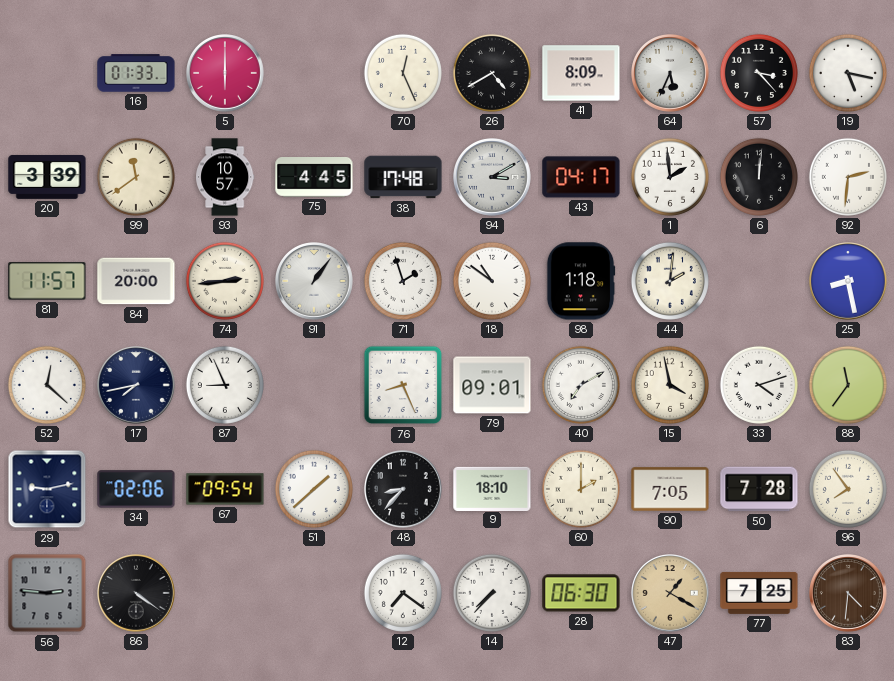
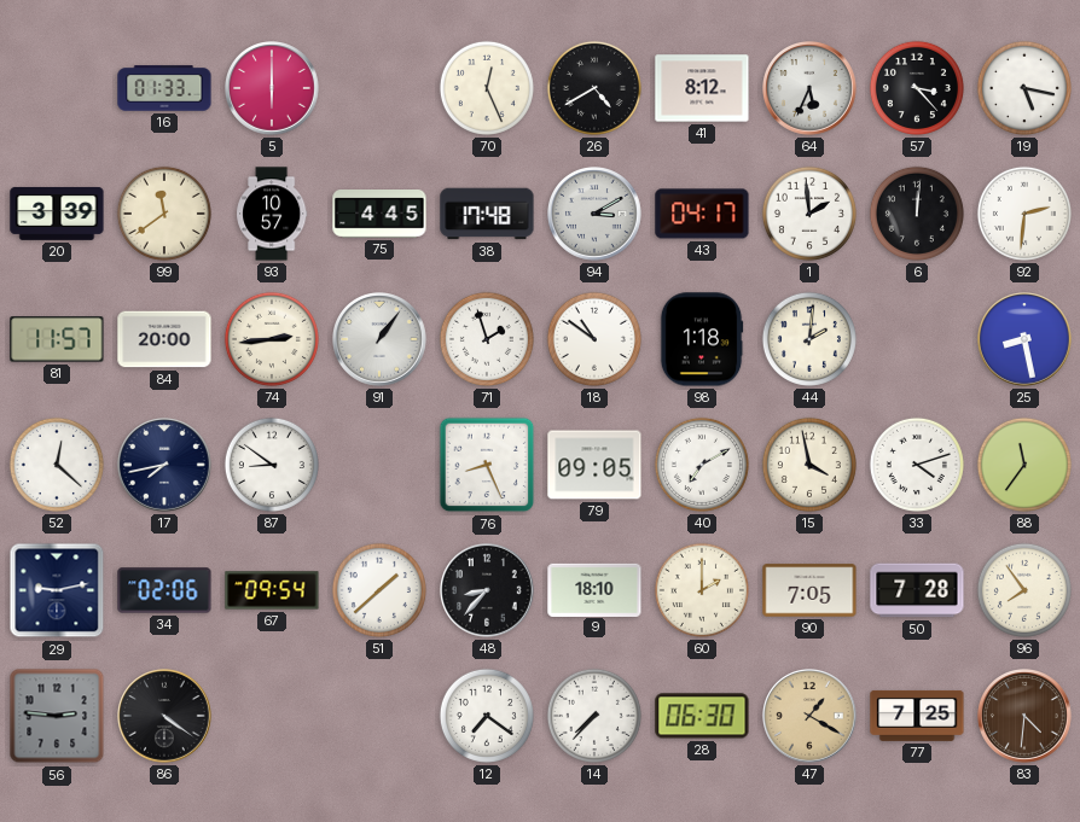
41: 8:09 -> 8:12
87: 8:56 -> 8:51
79: 09:01 -> 09:05
